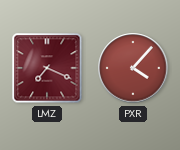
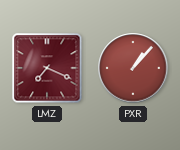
PXR: 4:07 -> 1:07
